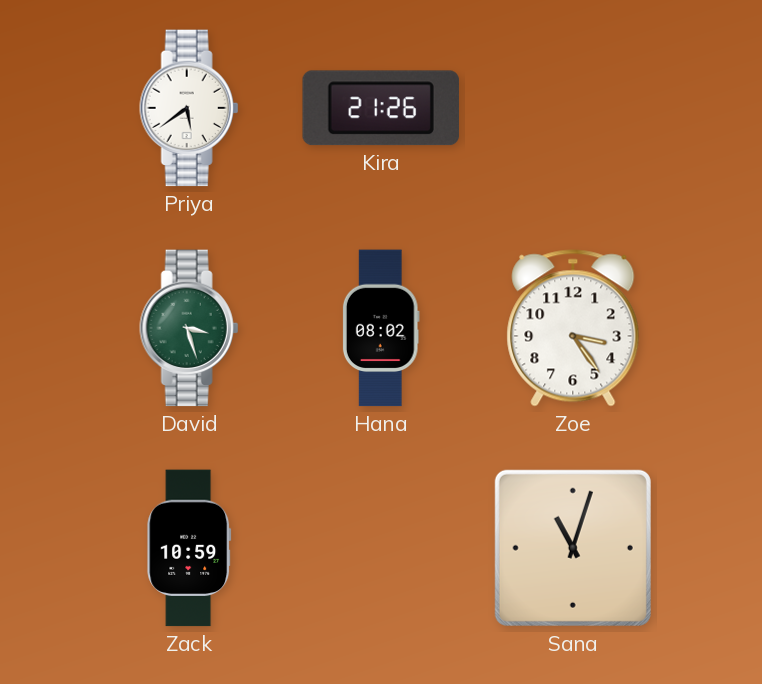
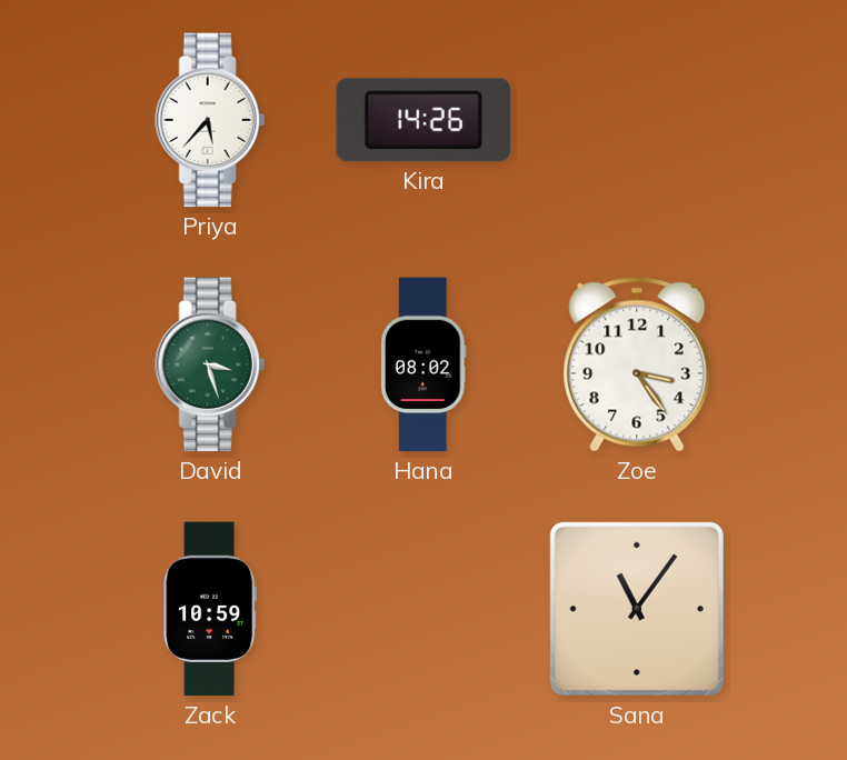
Priya: 5:39 -> 5:37
Kira: 21:26 -> 14:26
Sana: 11:03 -> 11:06
